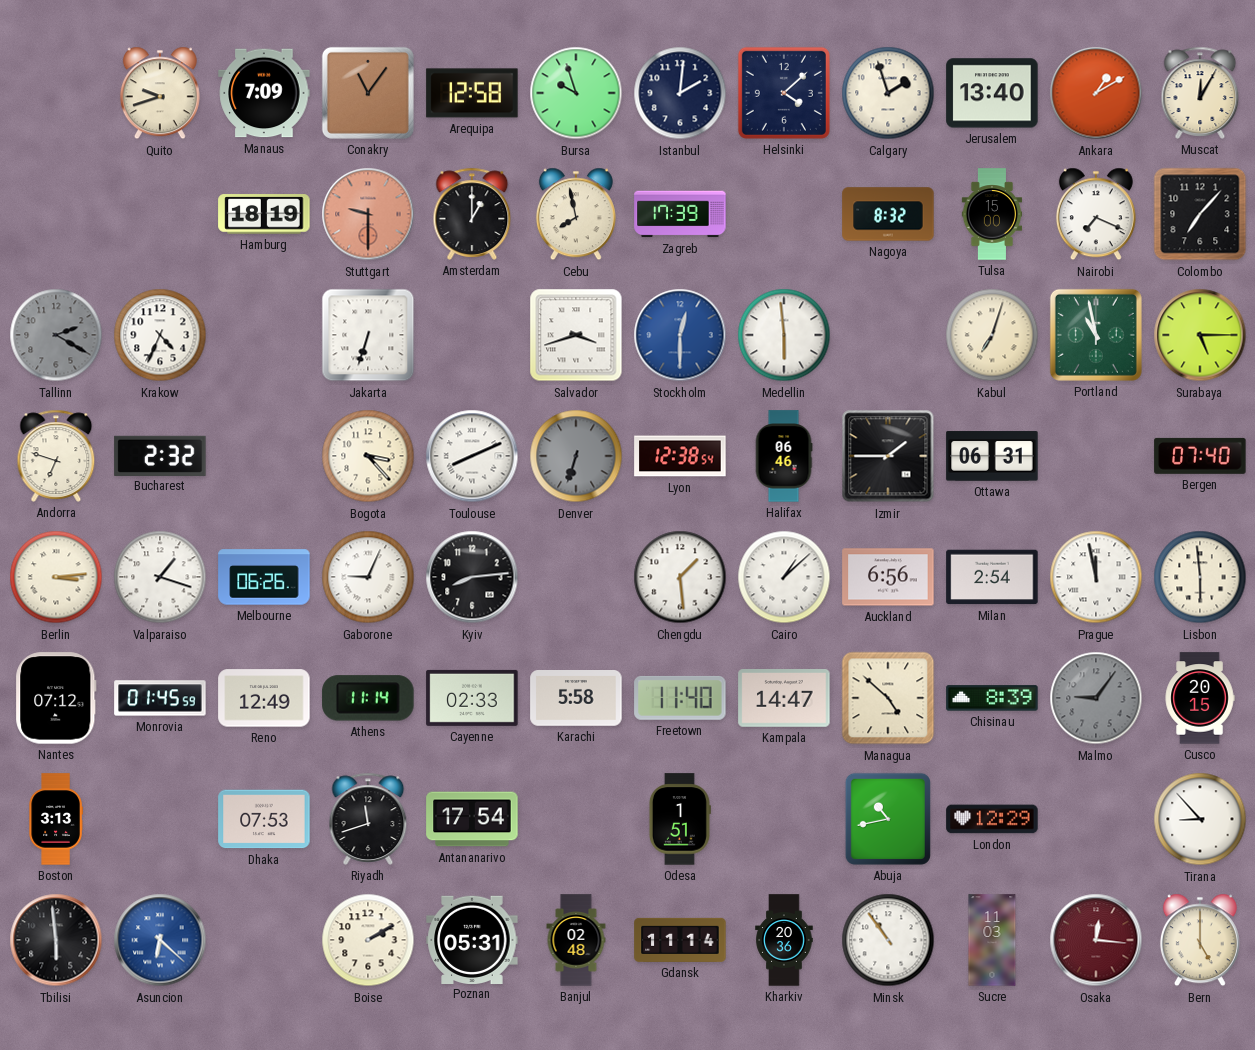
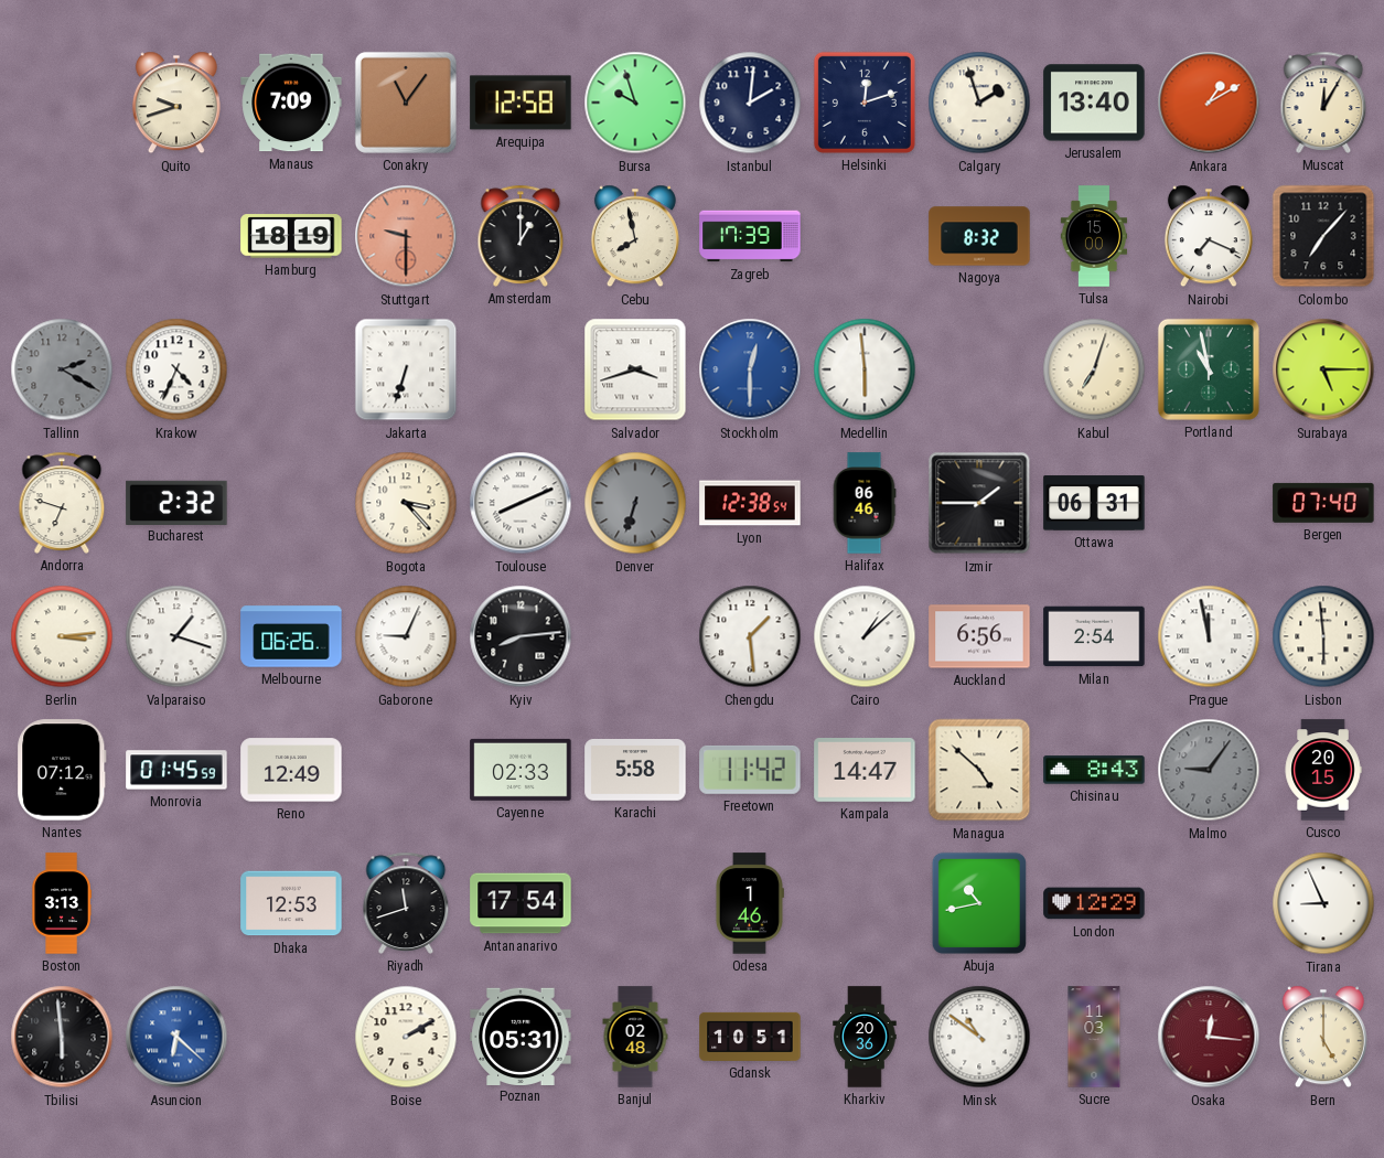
Helsinki: 4:08 -> 12:12
Athens: 11:14 -> none
Freetown: 11:40 -> 11:42
Chisinau: 8:39 -> 8:43
Dhaka: 07:53 -> 12:53
Odesa: 1:51 -> 1:46
Tirana: 8:53 -> 8:56
Gdansk: 11:14 -> 10:51
Minsk: 10:54 -> 10:51
